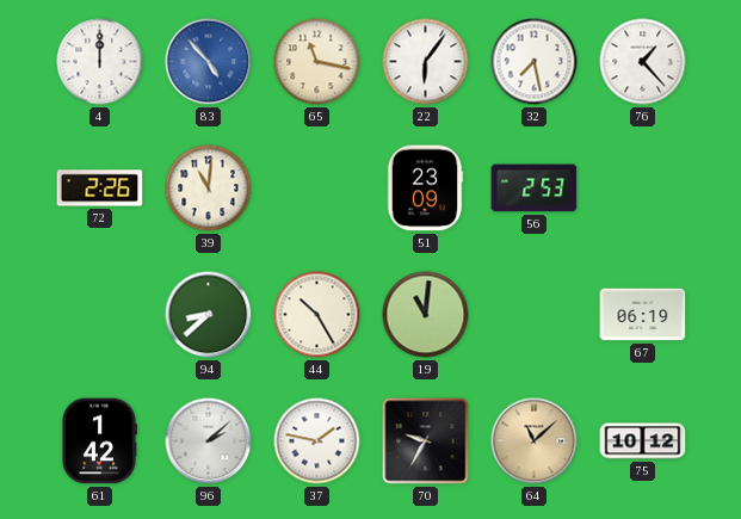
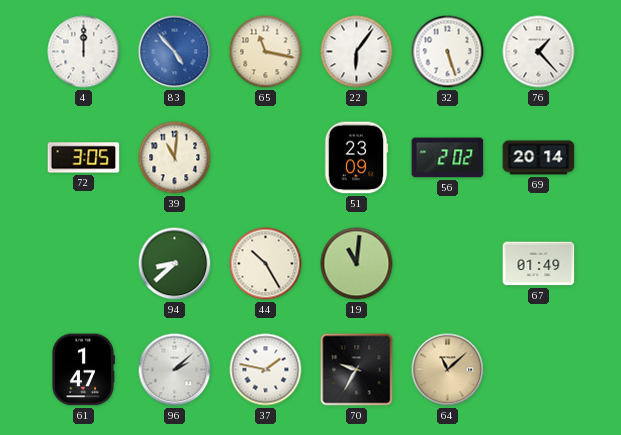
32: 7:28 -> 5:27
72: 2:26 -> 3:05
56: 2:53 -> 2:02
69: none -> 20:14
67: 06:19 -> 01:49
61: 1:42 -> 1:47
75: 10:12 -> none
